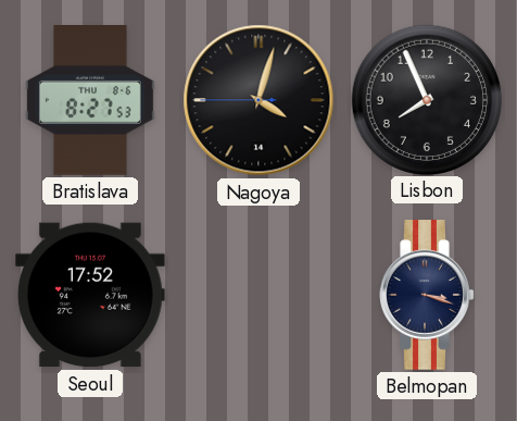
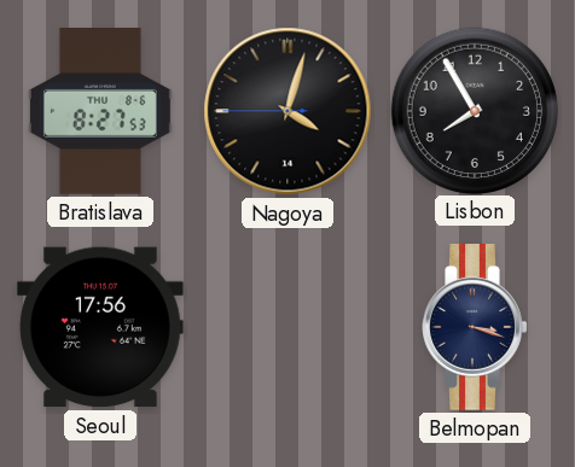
Lisbon: 7:56 -> 7:55
Seoul: 17:52 -> 17:56
